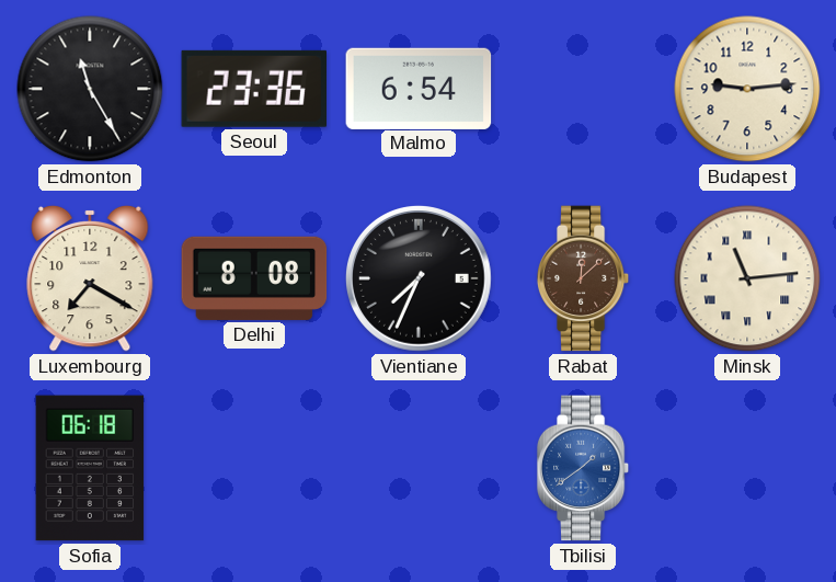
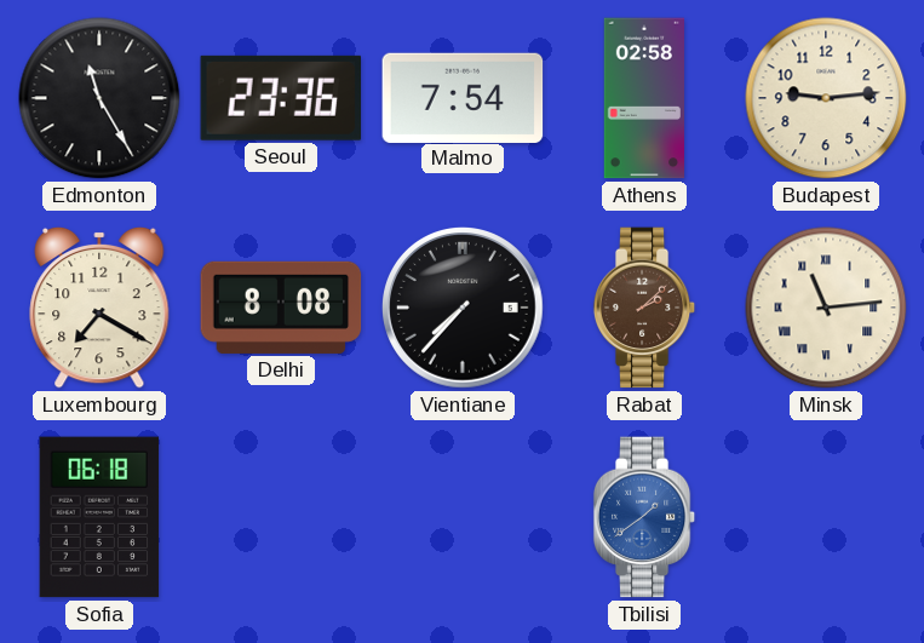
Malmo: 6:54 -> 7:54
Athens: none -> 02:58
Vientiane: 7:34 -> 7:37
Rabat: 12:08 -> 2:08
